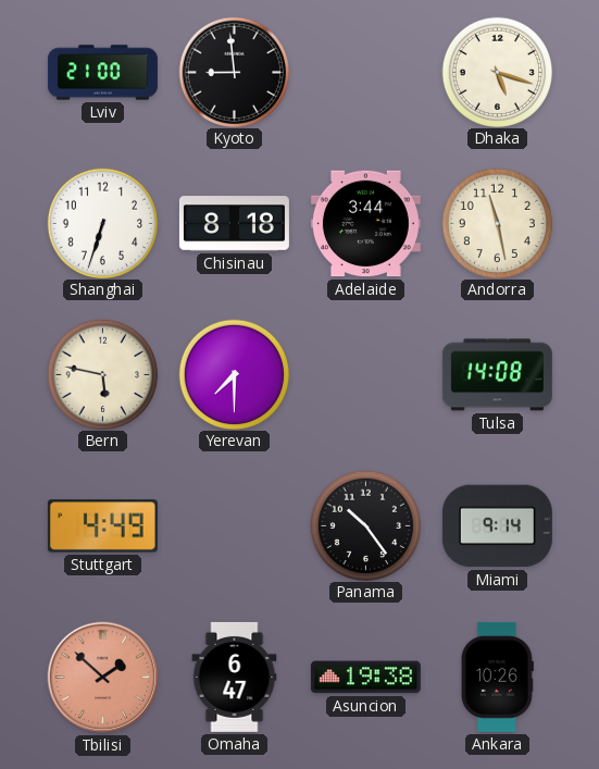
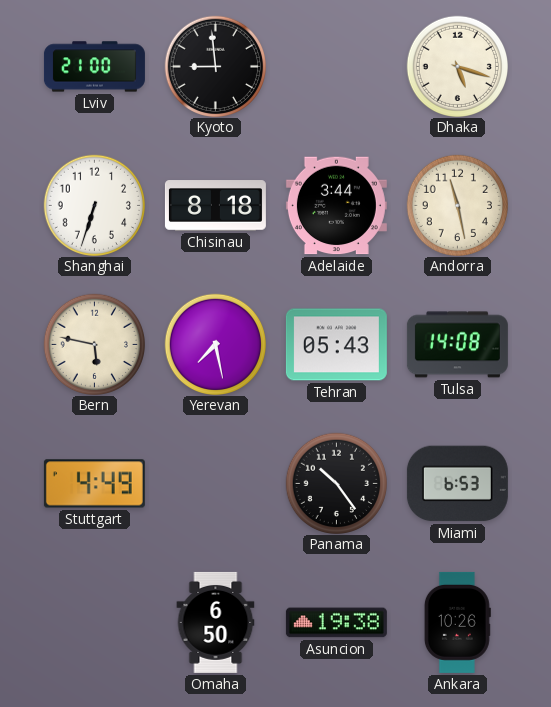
Yerevan: 7:30 -> 7:28
Tehran: none -> 05:43
Miami: 9:14 -> 6:53
Tbilisi: 1:52 -> none
Omaha: 6:47 -> 6:50
